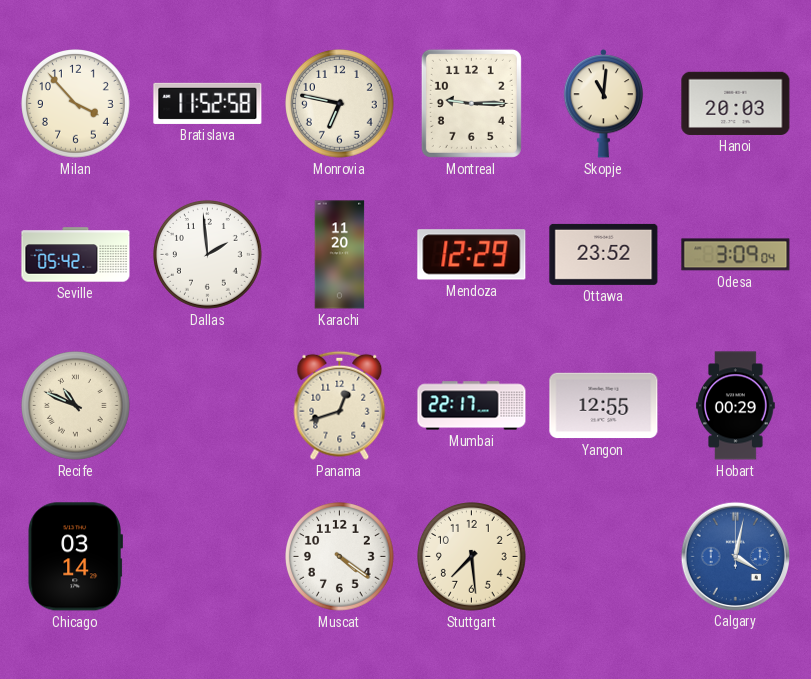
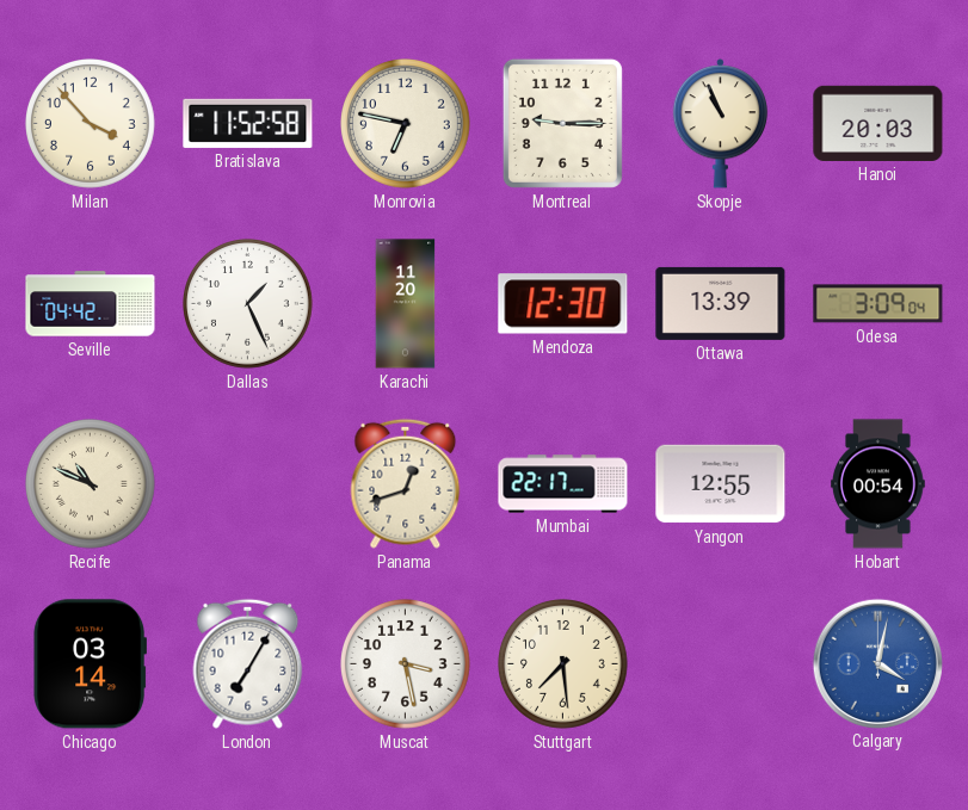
Skopje: 11:01 -> 10:56
Seville: 05:42 -> 04:42
Dallas: 1:59 -> 1:26
Mendoza: 12:29 -> 12:30
Ottawa: 23:52 -> 13:39
Hobart: 00:29 -> 00:54
London: none -> 7:05
Muscat: 4:21 -> 3:28
